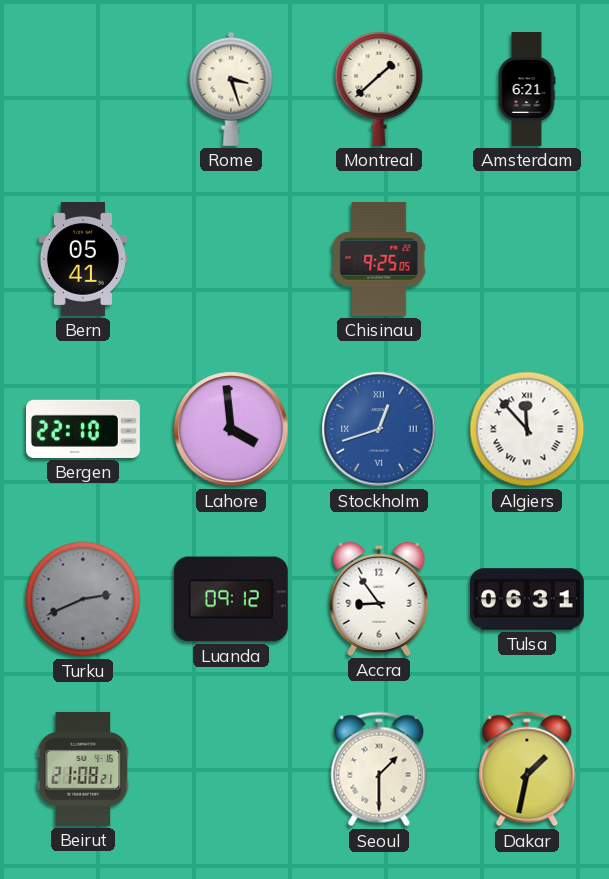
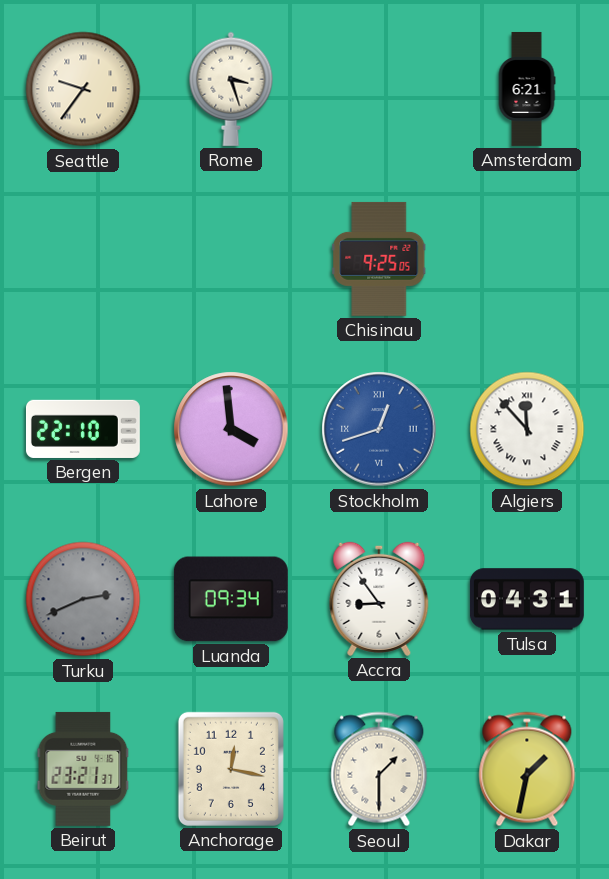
Seattle: none -> 9:36
Montreal: 1:38 -> none
Bern: 05:41 -> none
Luanda: 09:12 -> 09:34
Tulsa: 06:31 -> 04:31
Beirut: 21:08 -> 23:21
Anchorage: none -> 12:17
